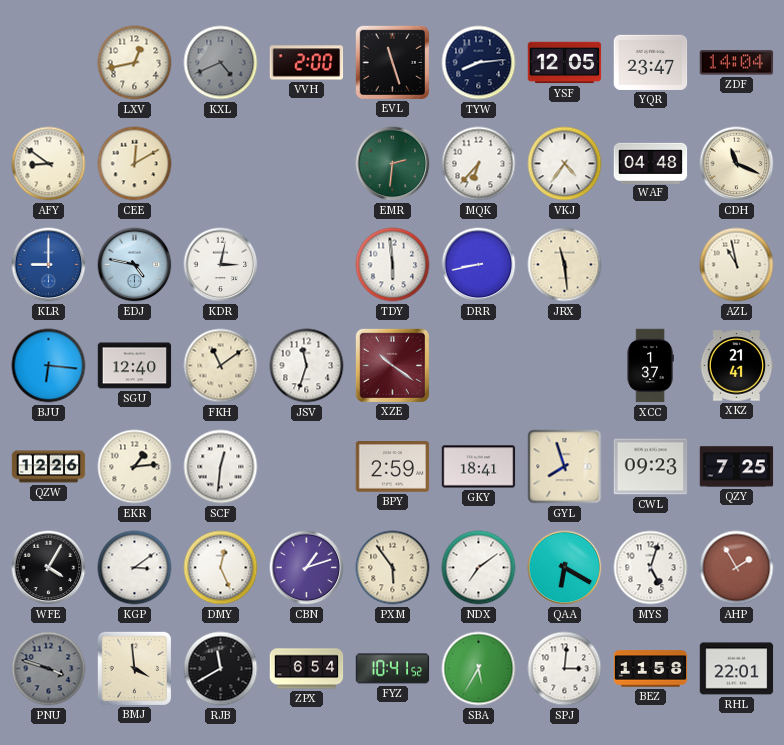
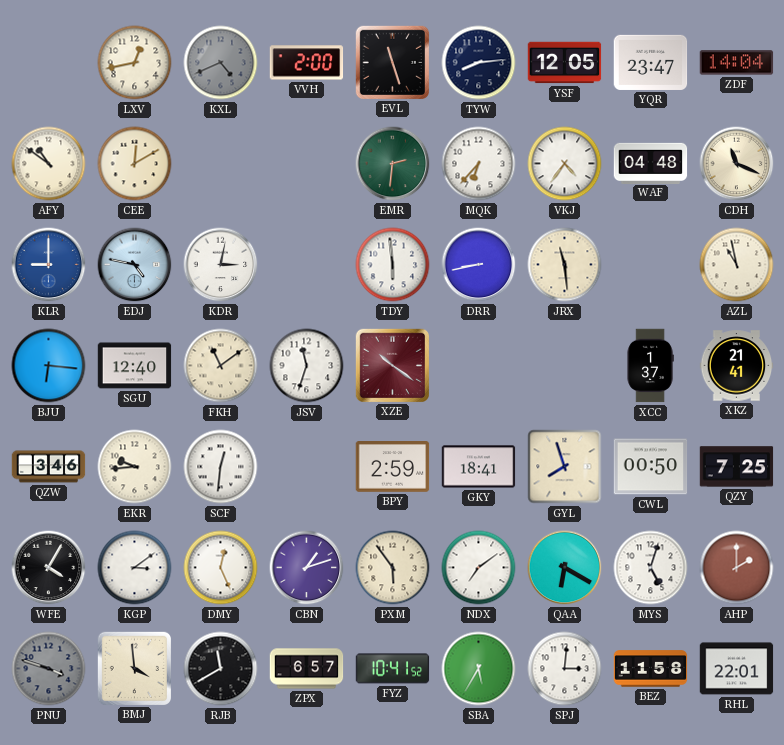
AFY: 8:51 -> 10:51
QZW: 12:26 -> 3:46
EKR: 1:14 -> 9:44
CWL: 09:23 -> 00:50
AHP: 1:55 -> 2:00
ZPX: 6:54 -> 6:57
